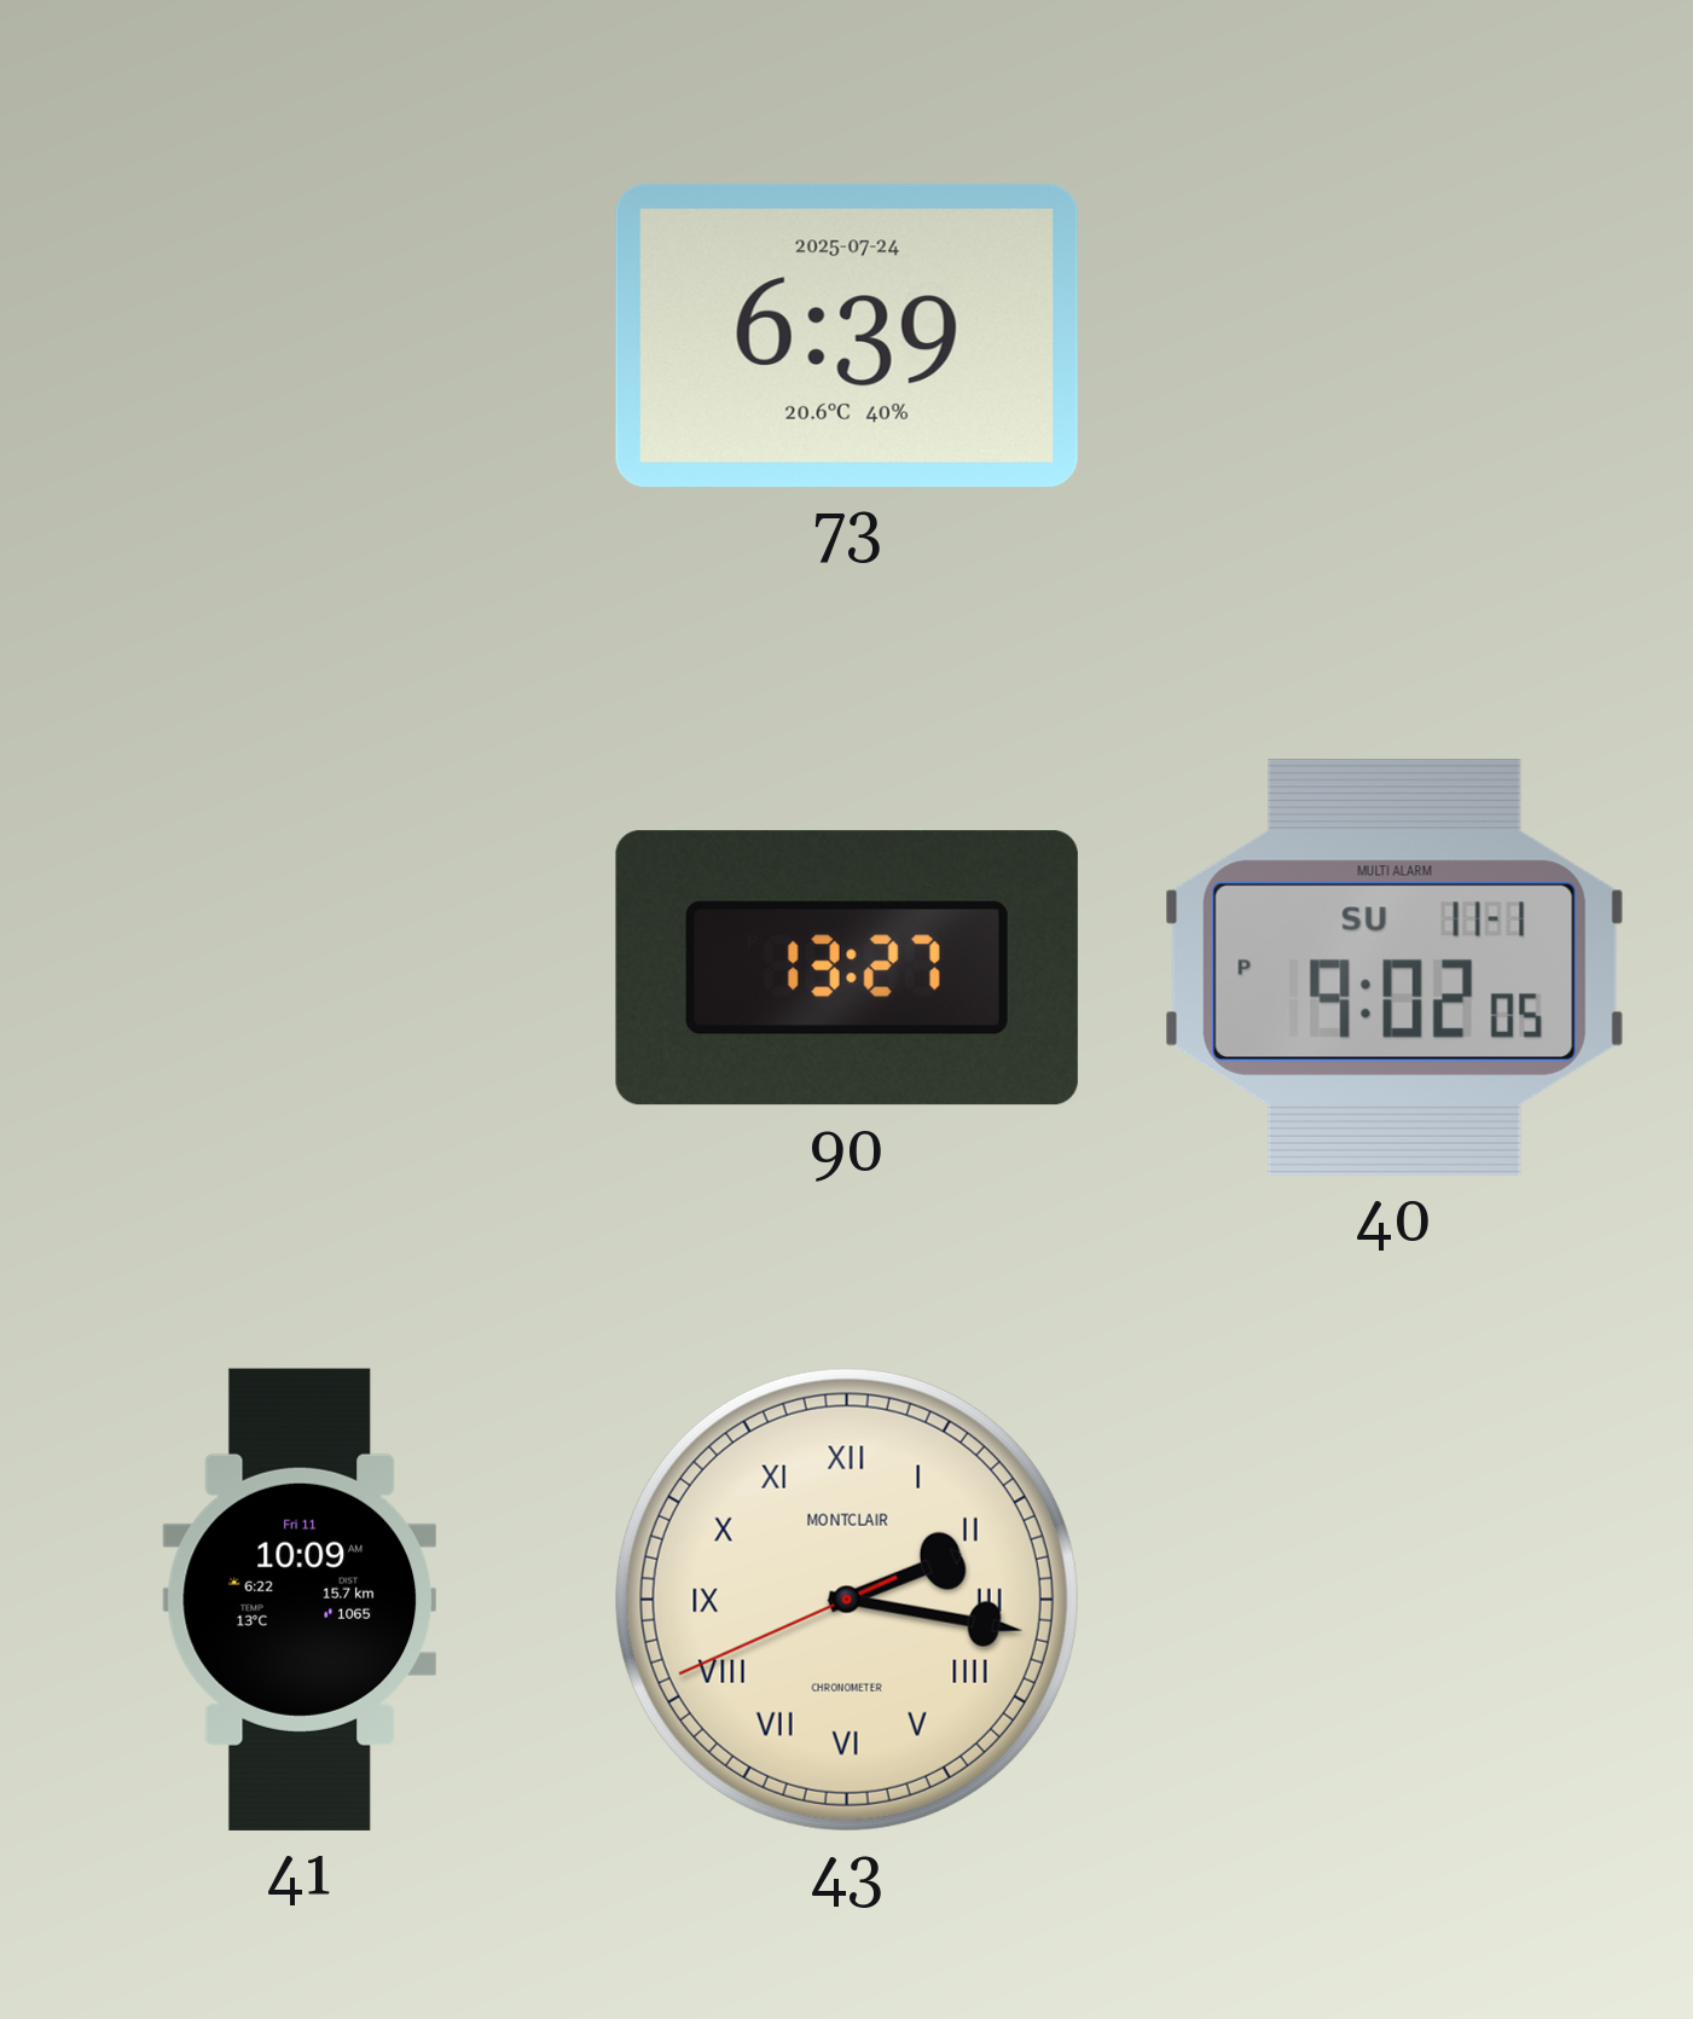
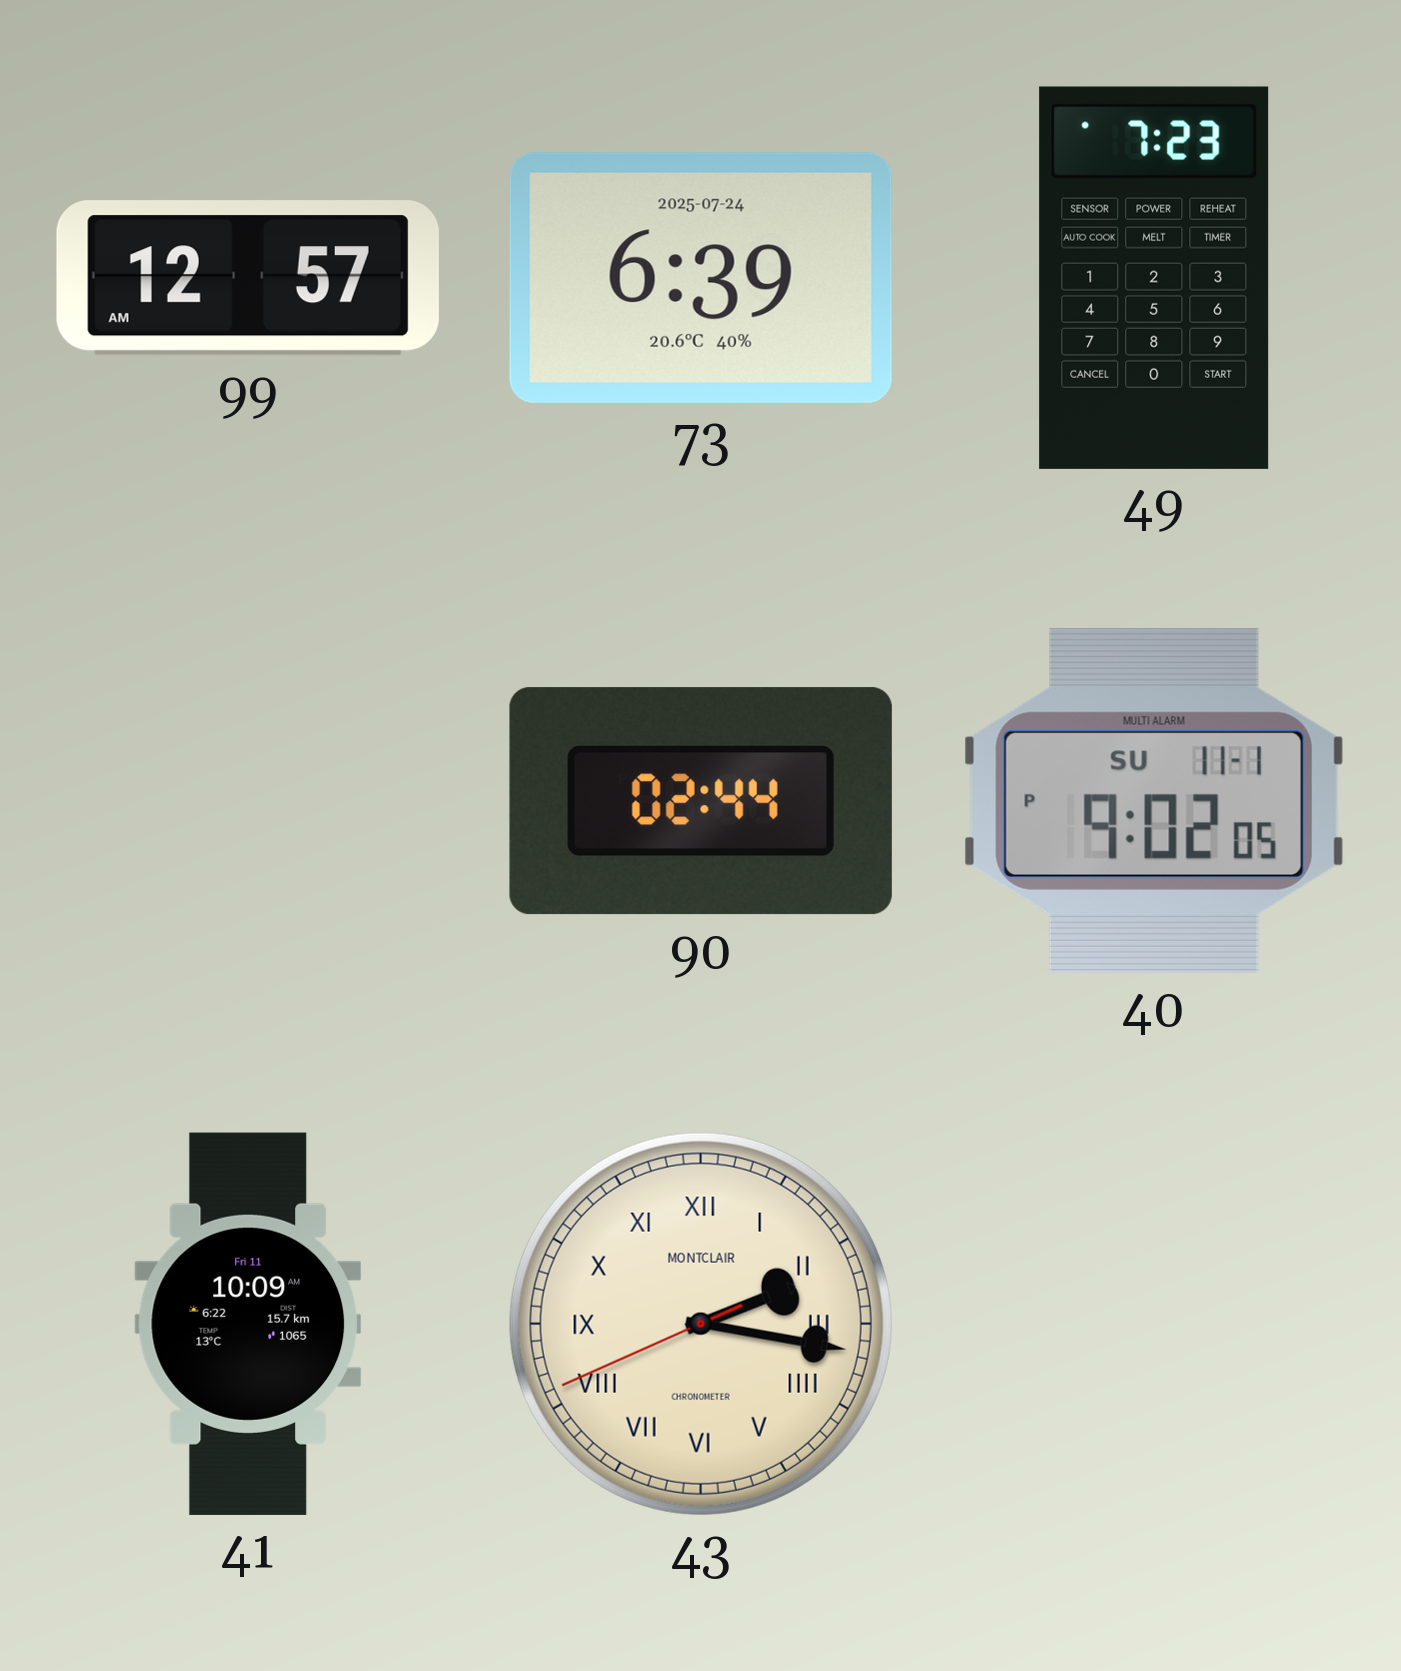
99: none -> 12:57
49: none -> 7:23
90: 13:27 -> 02:44
